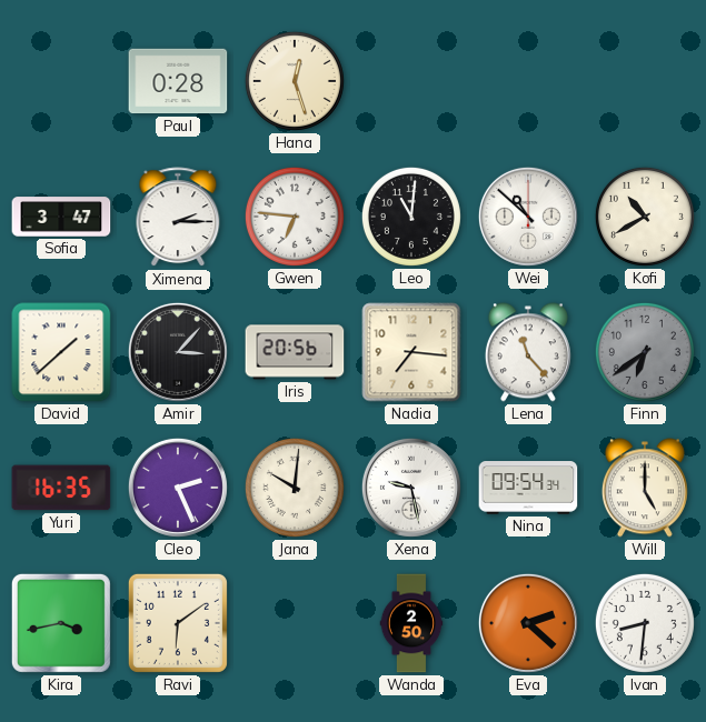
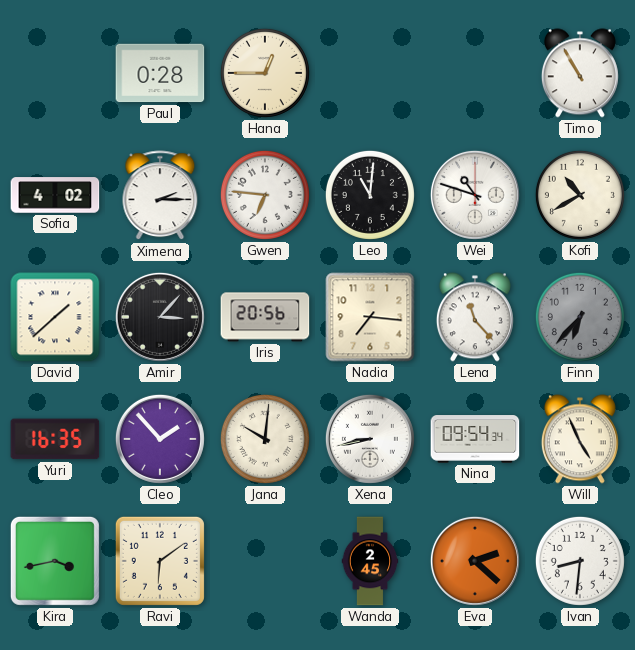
Hana: 12:27 -> 12:45
Timo: none -> 10:55
Sofia: 3:47 -> 4:02
Wei: 10:52 -> 10:48
Finn: 6:39 -> 6:37
Cleo: 2:26 -> 1:53
Xena: 9:28 -> 8:43
Will: 5:00 -> 4:56
Wanda: 2:50 -> 2:45
